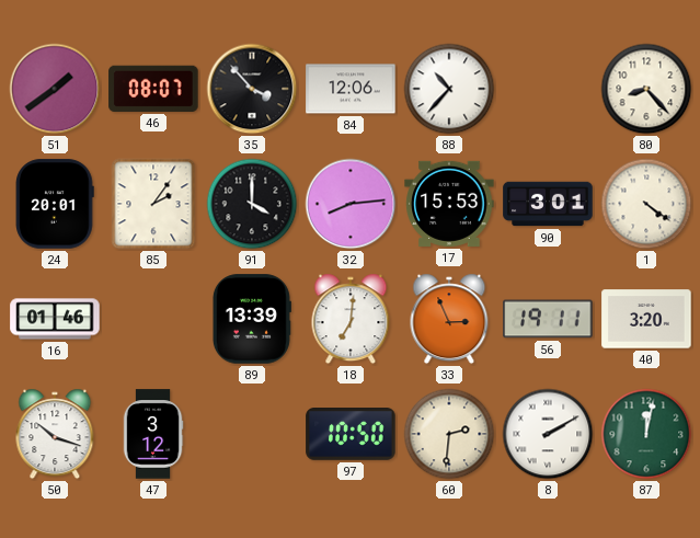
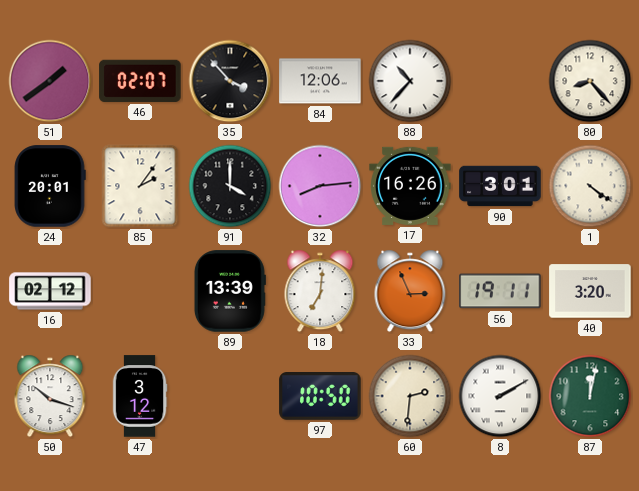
46: 08:07 -> 02:07
17: 15:53 -> 16:26
16: 01:46 -> 02:12
